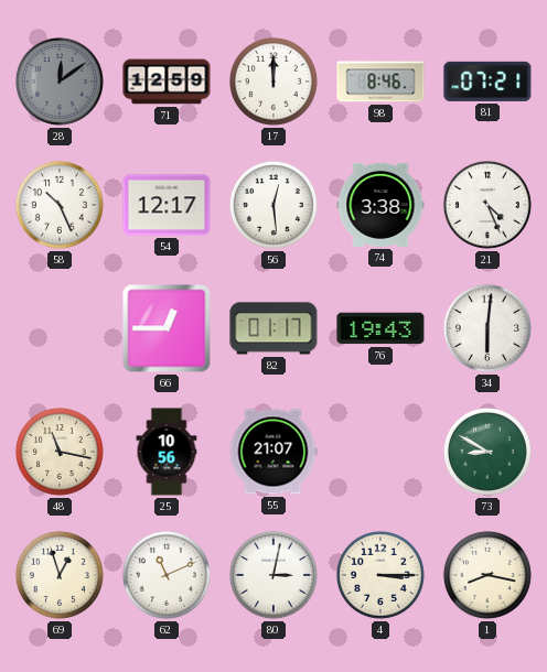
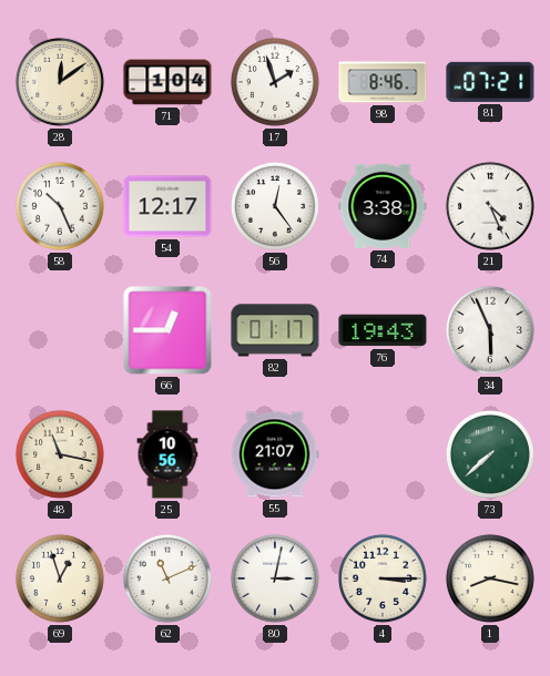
28 dial: grey -> cream
71: 12:59 -> 1:04
17: 12:00 -> 1:57
56: 12:29 -> 12:24
34: 6:01 -> 5:56
73: 8:50 -> 7:38
